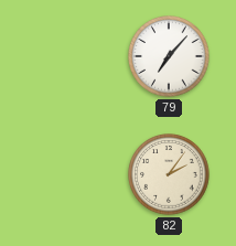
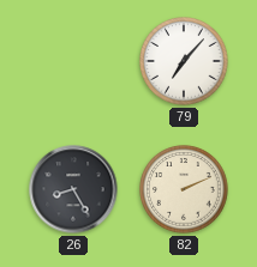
26: none -> 8:25
82: 2:06 -> 2:11
